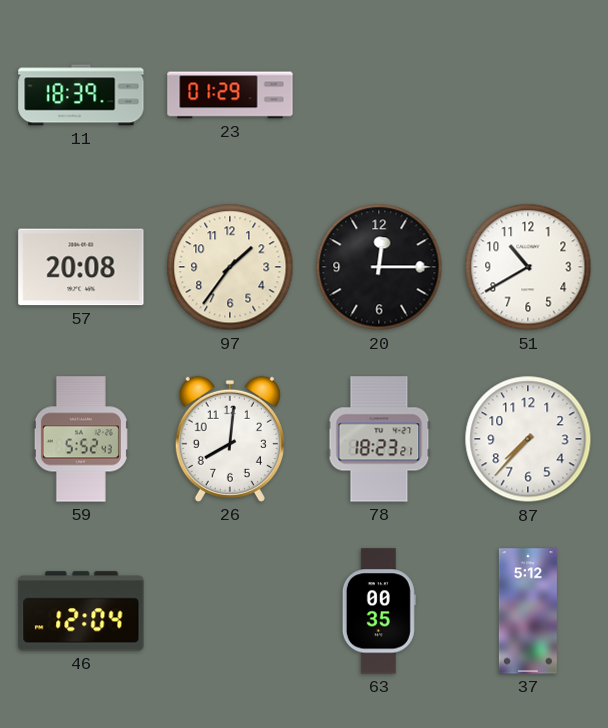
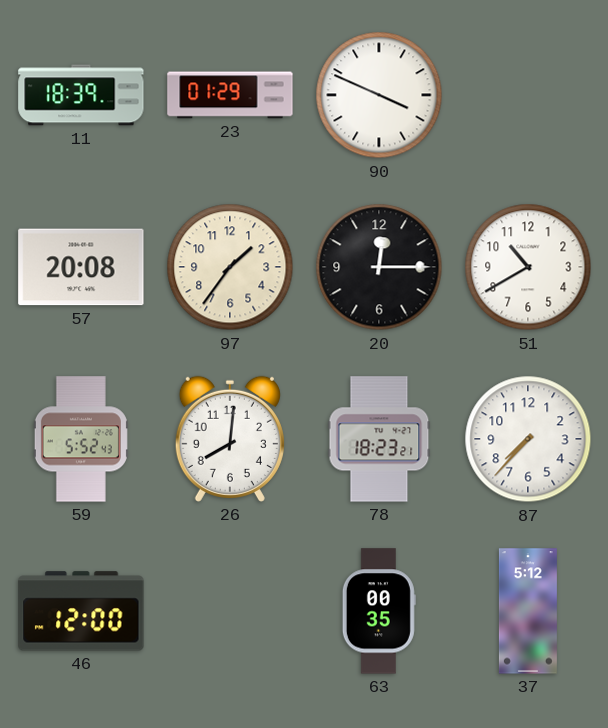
90: none -> 3:49
46: 12:04 -> 12:00
